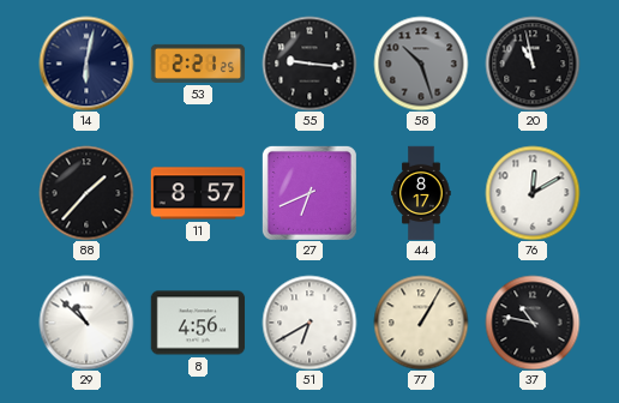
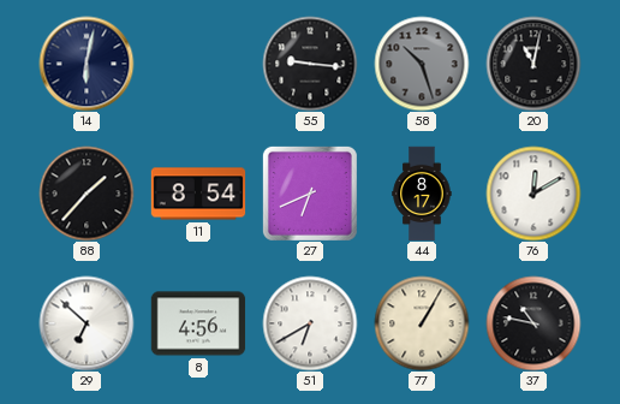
53: 2:21 -> none
20: 10:58 -> 11:02
11: 8:57 -> 8:54
29: 10:52 -> 6:52
